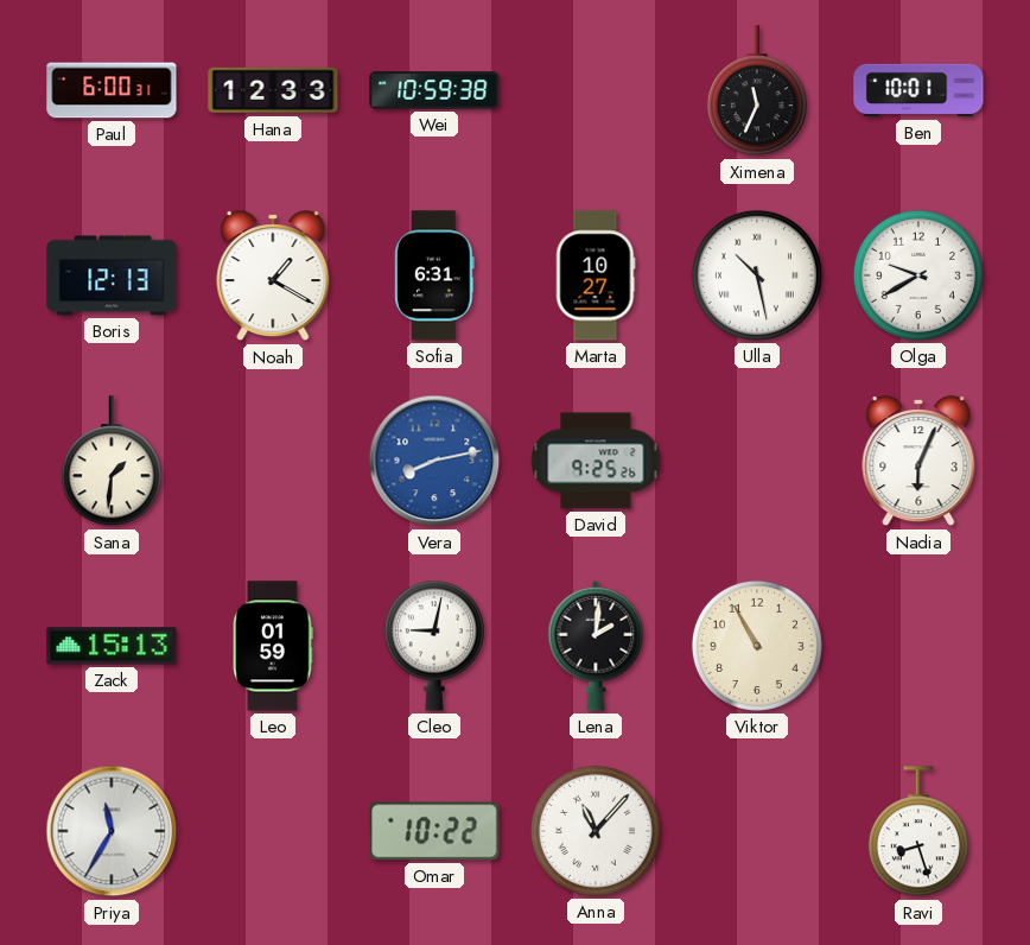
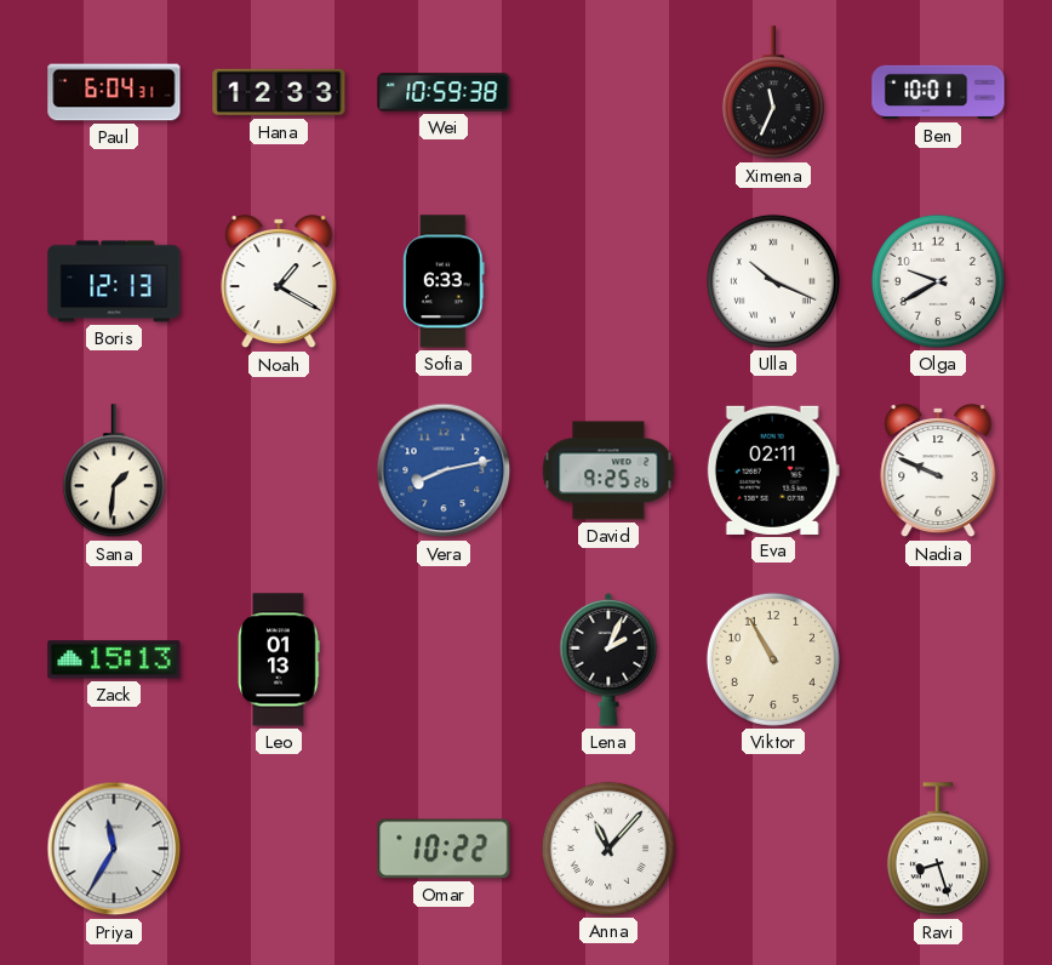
Paul: 6:00 -> 6:04
Sofia: 6:31 -> 6:33
Marta: 10:27 -> none
Ulla: 10:28 -> 10:19
Eva: none -> 02:11
Nadia: 6:04 -> 9:49
Leo: 01:59 -> 01:13
Cleo: 9:02 -> none
Lena: 2:01 -> 2:04
